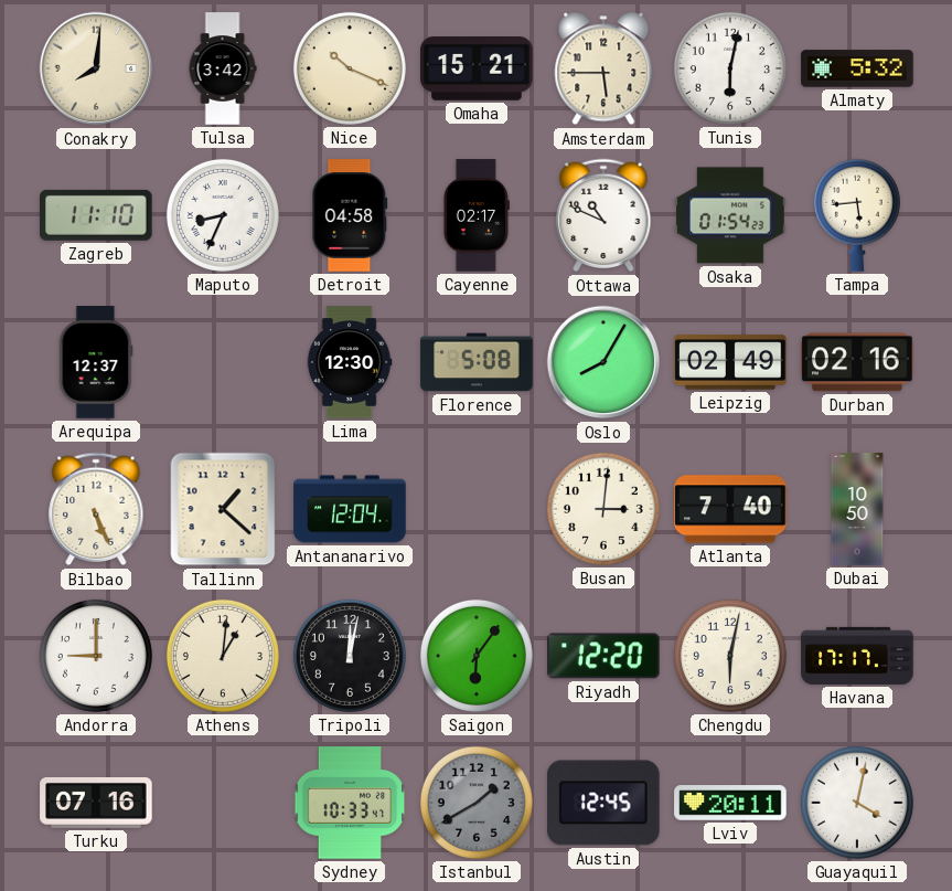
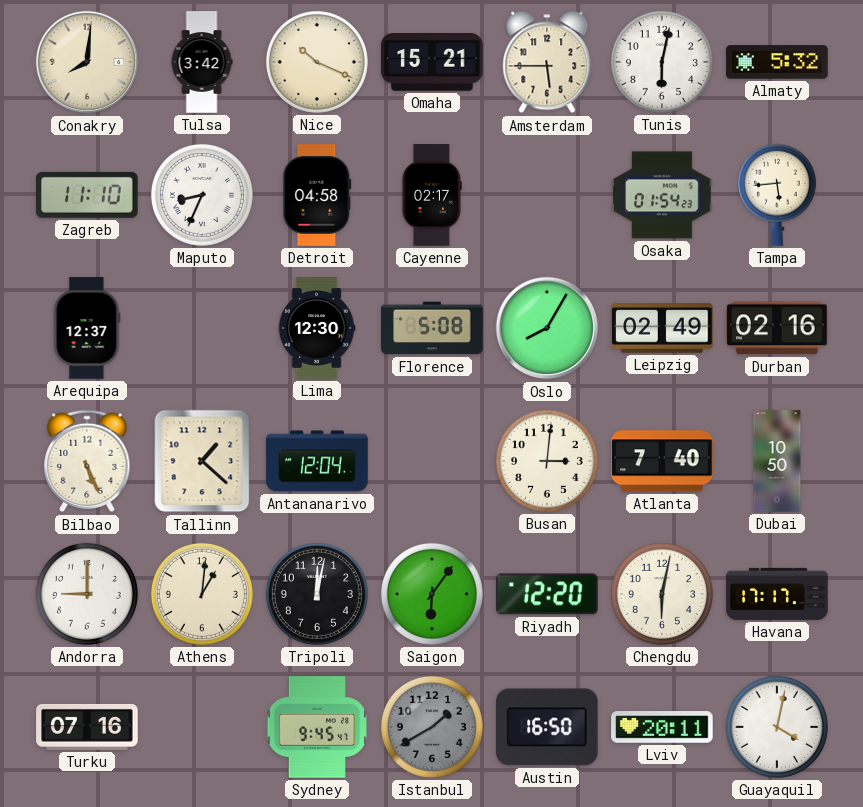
Ottawa: 10:49 -> none
Sydney: 10:33 -> 9:45
Austin: 12:45 -> 16:50
